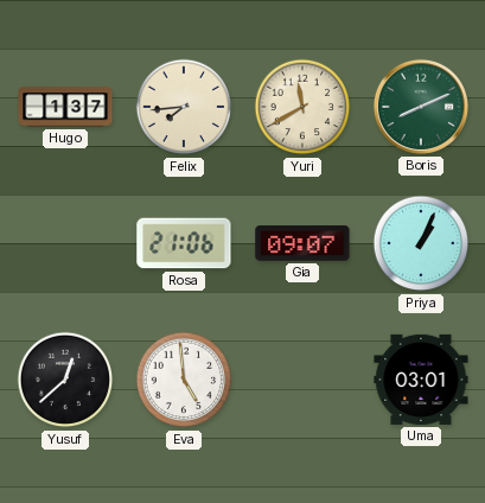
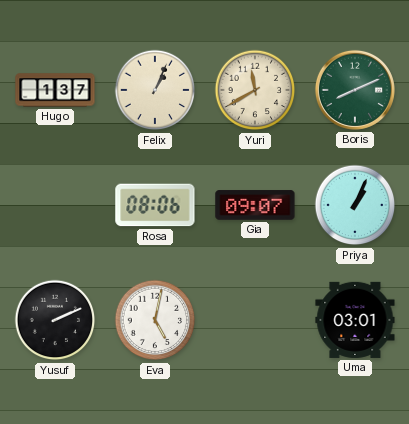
Felix: 7:44 -> 1:04
Rosa: 21:06 -> 08:06
Yusuf: 12:38 -> 2:11
Eva: 4:59 -> 5:02
